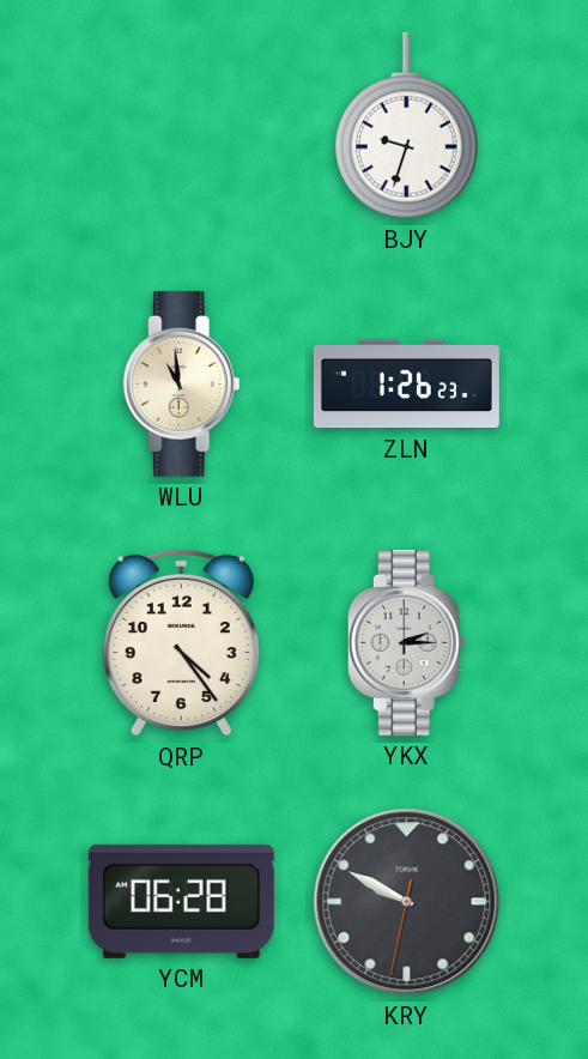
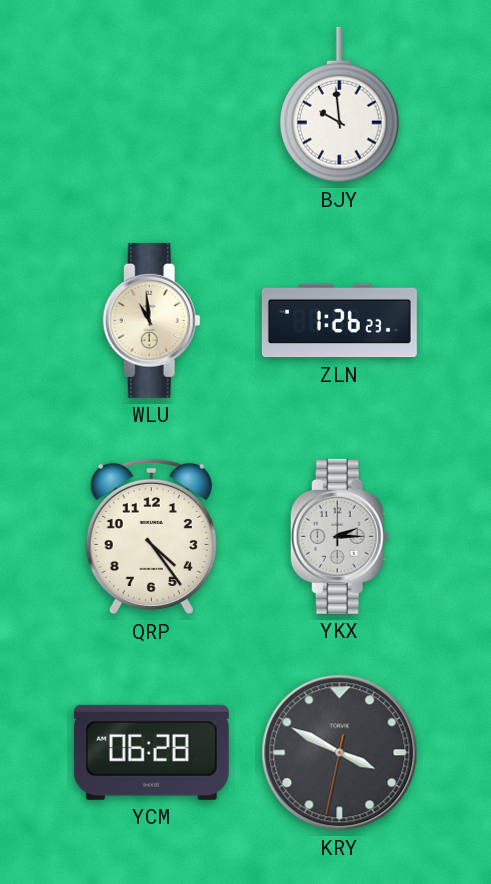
BJY: 9:33 -> 9:59
KRY: 9:49 -> 3:49
